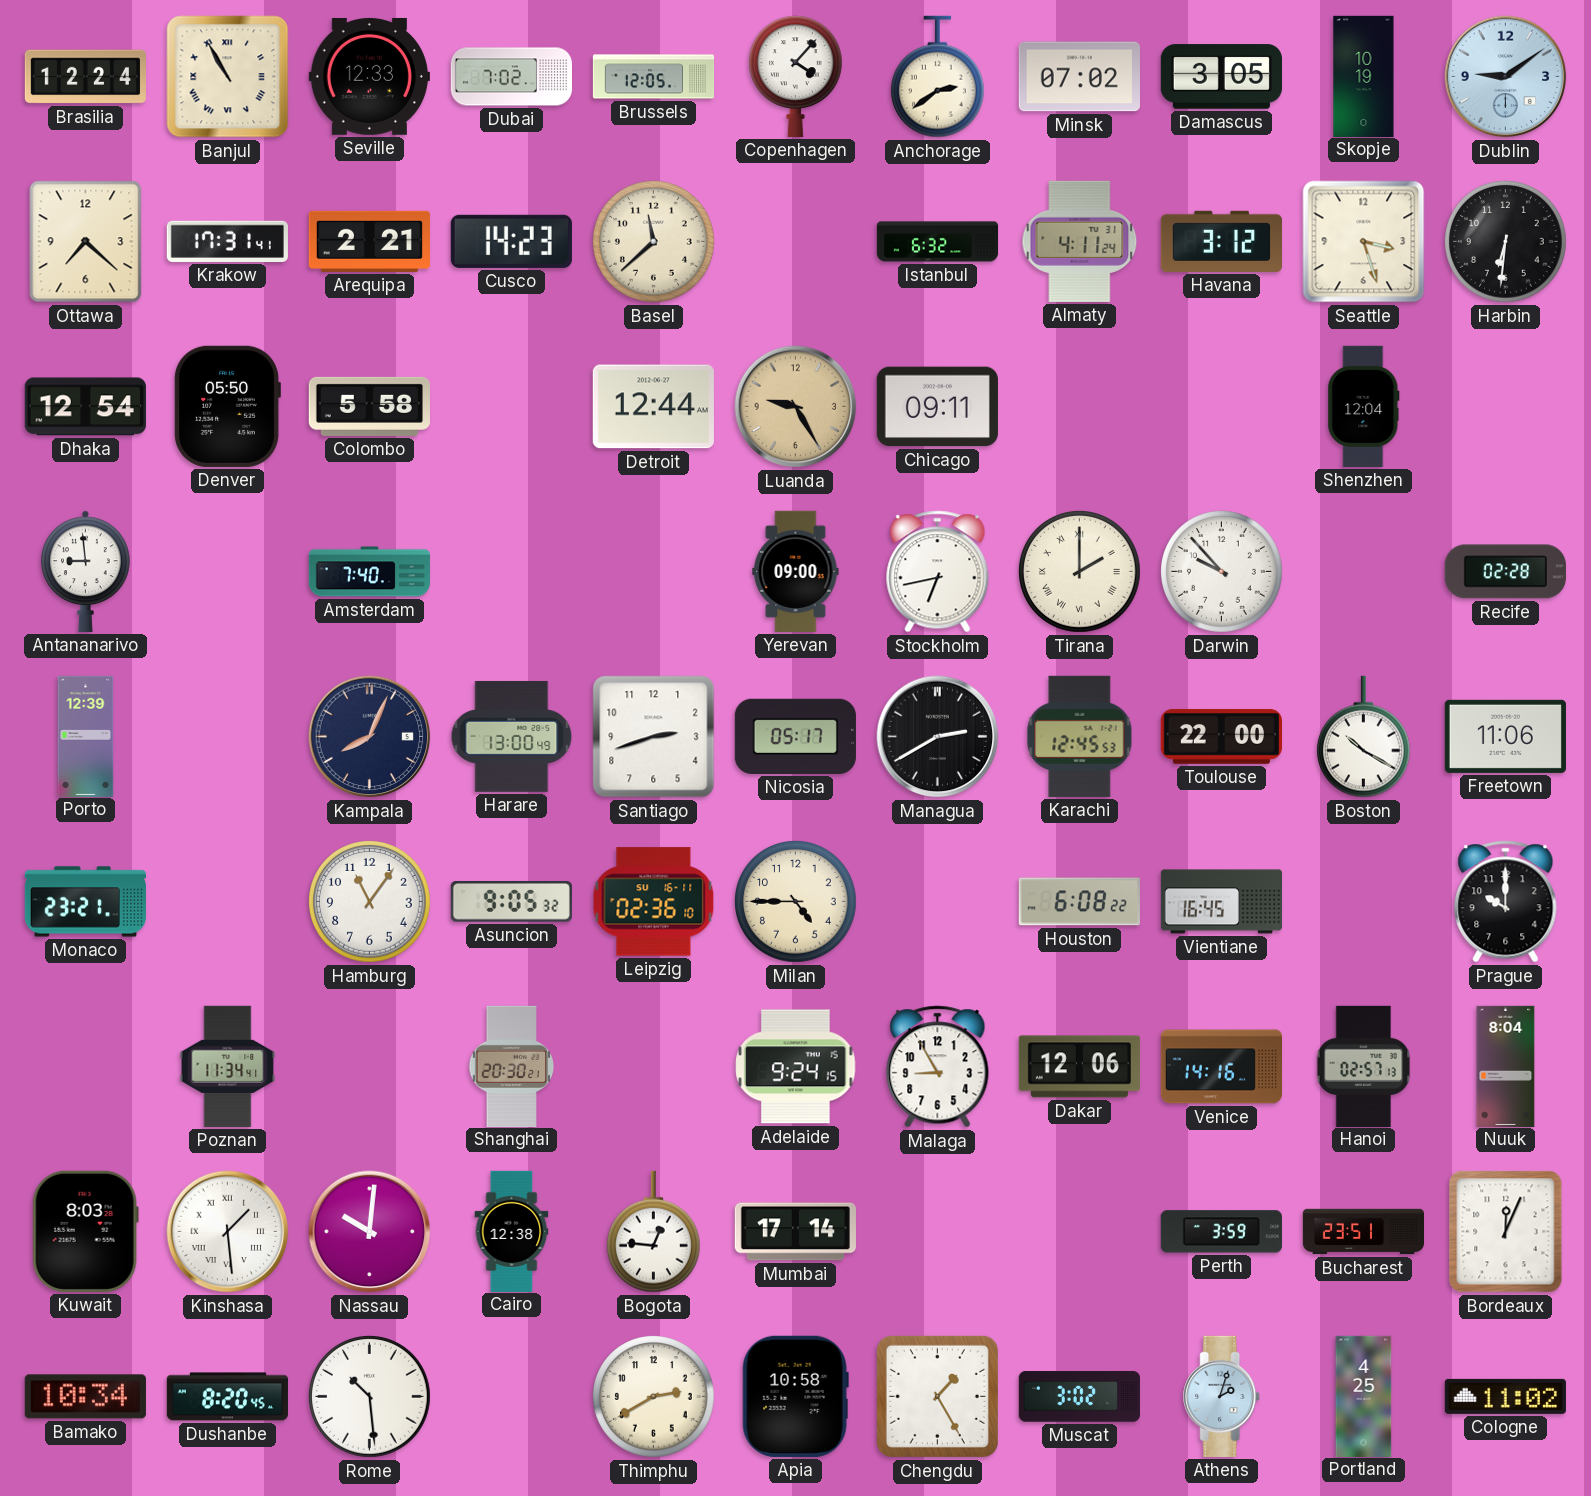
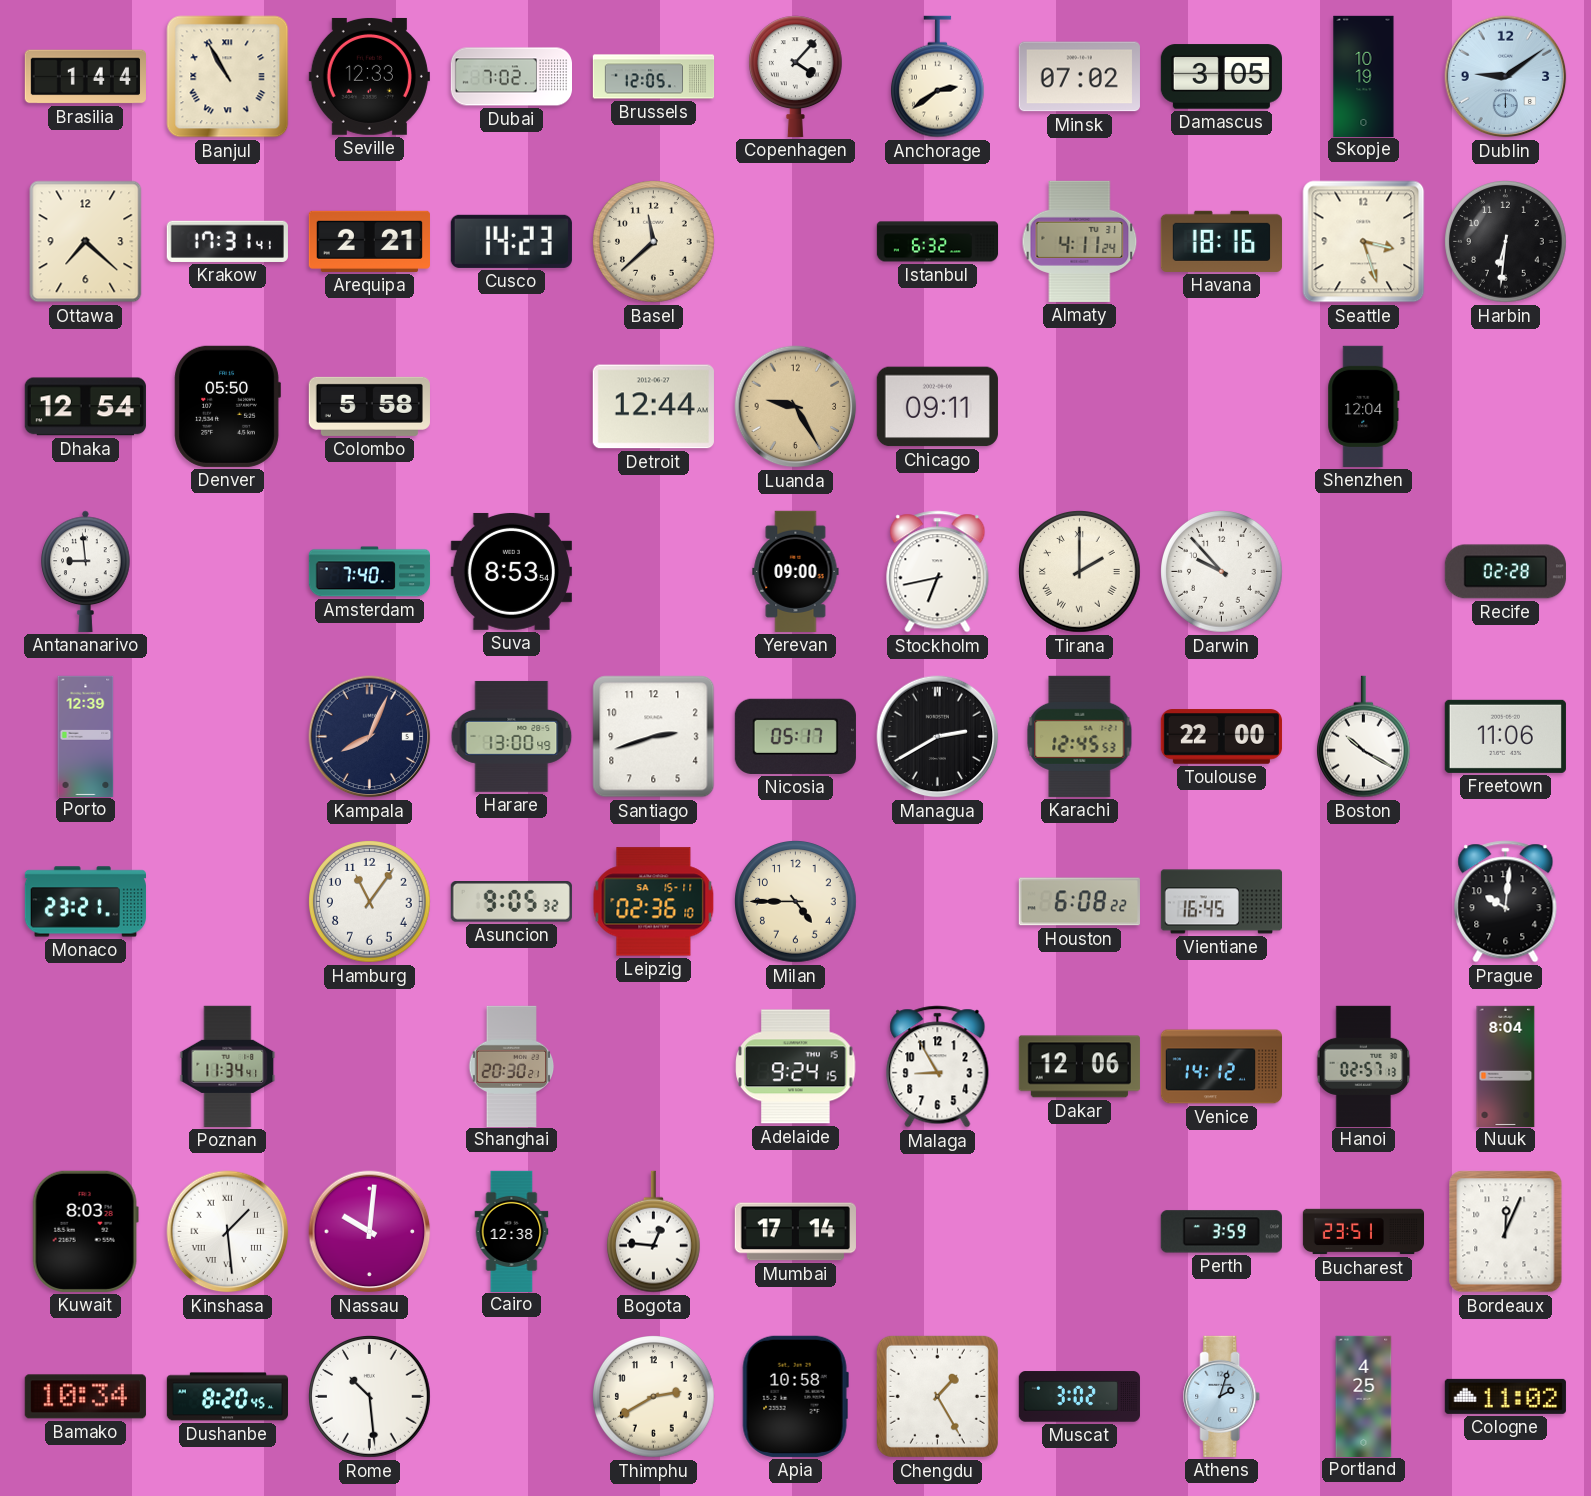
Brasilia: 12:24 -> 1:44
Havana: 3:12 -> 18:16
Suva: none -> 8:53
Leipzig date: SU 16-11 -> SA 15-11
Prague: 10:00 -> 10:01
Venice: 14:16 -> 14:12
